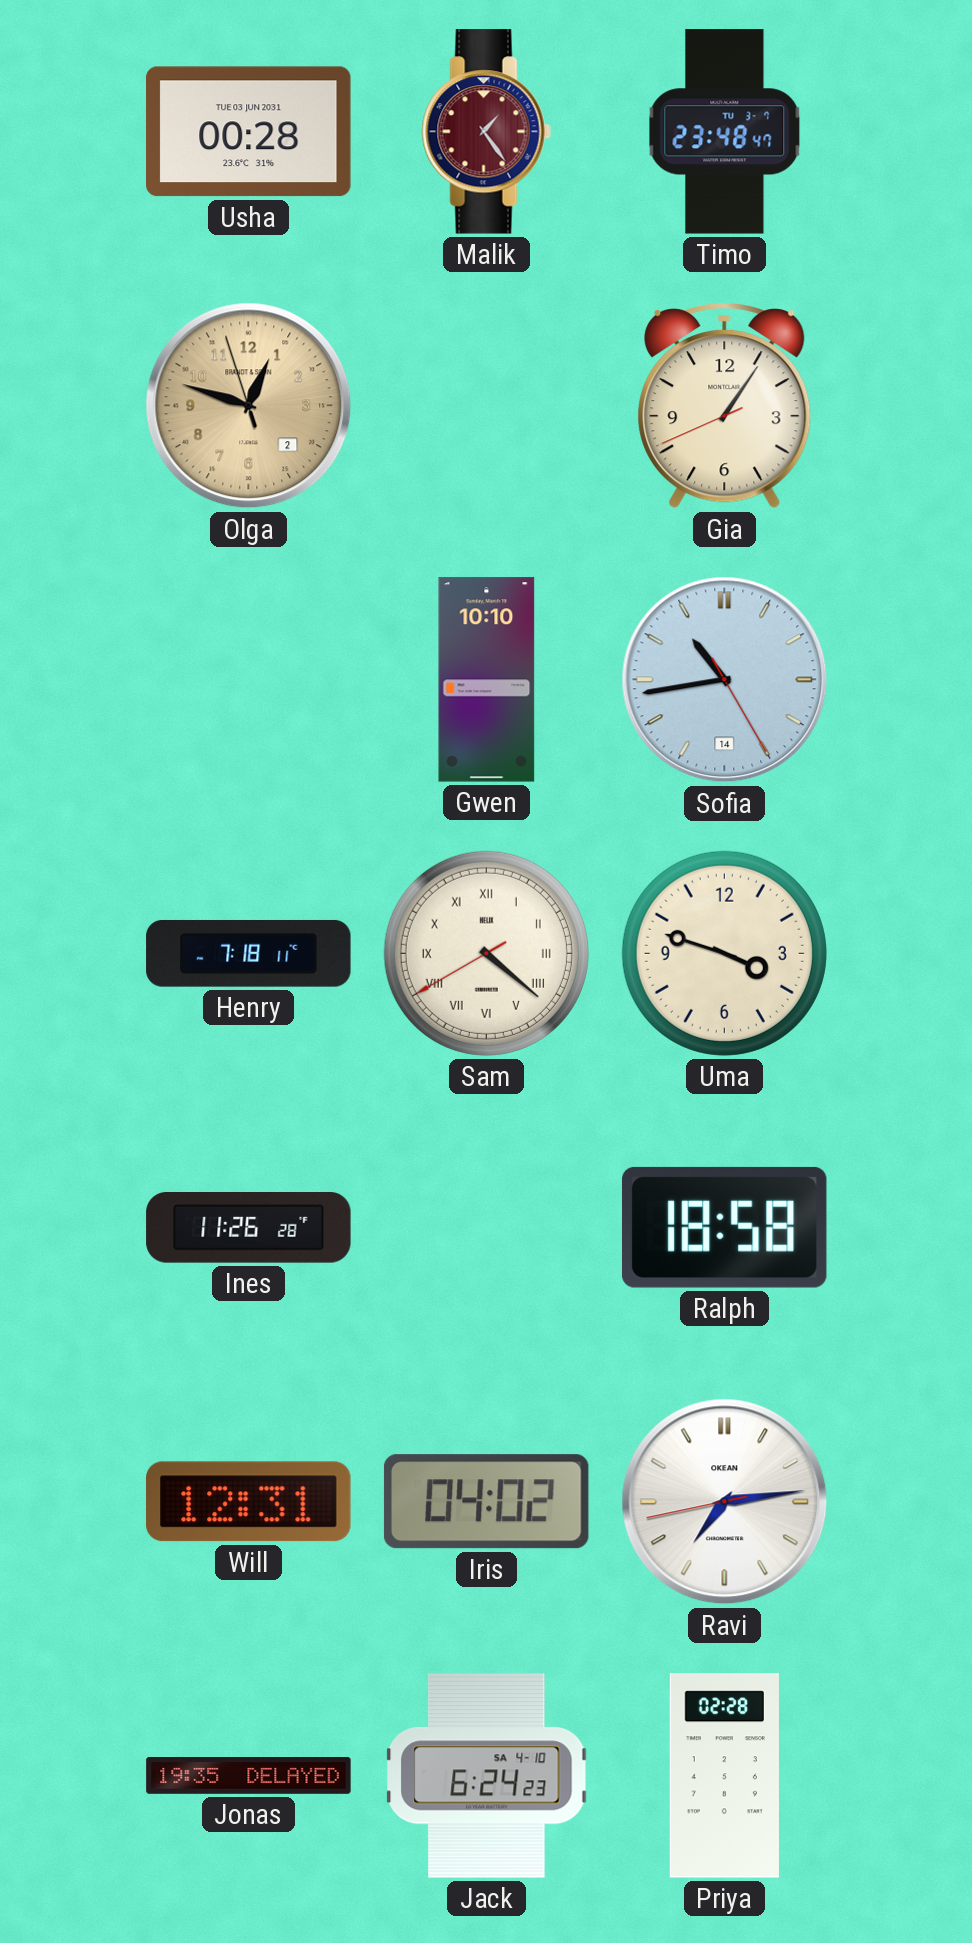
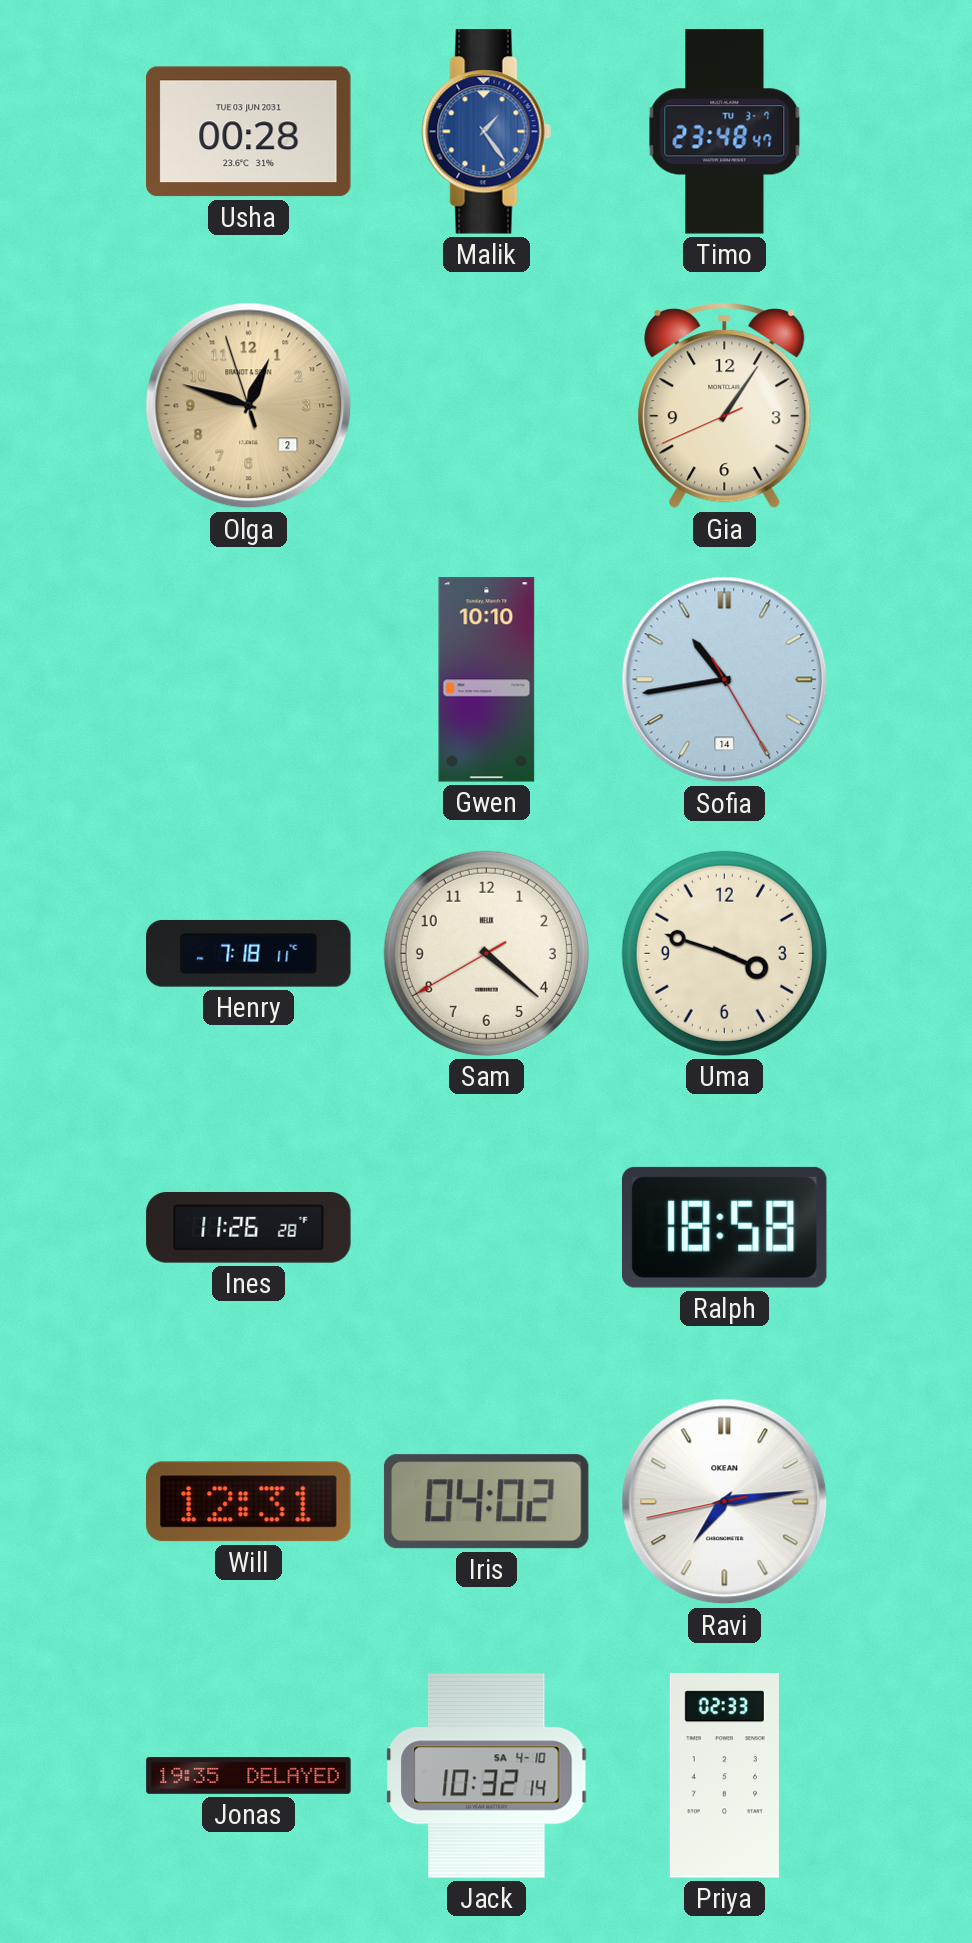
Malik dial: burgundy -> blue
Sam numerals: Roman -> Arabic
Jack: 6:24 -> 10:32
Priya: 02:28 -> 02:33
